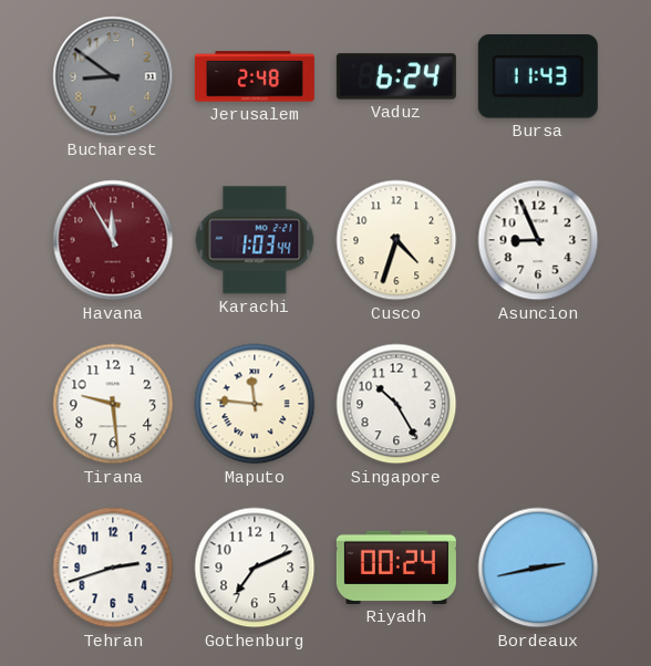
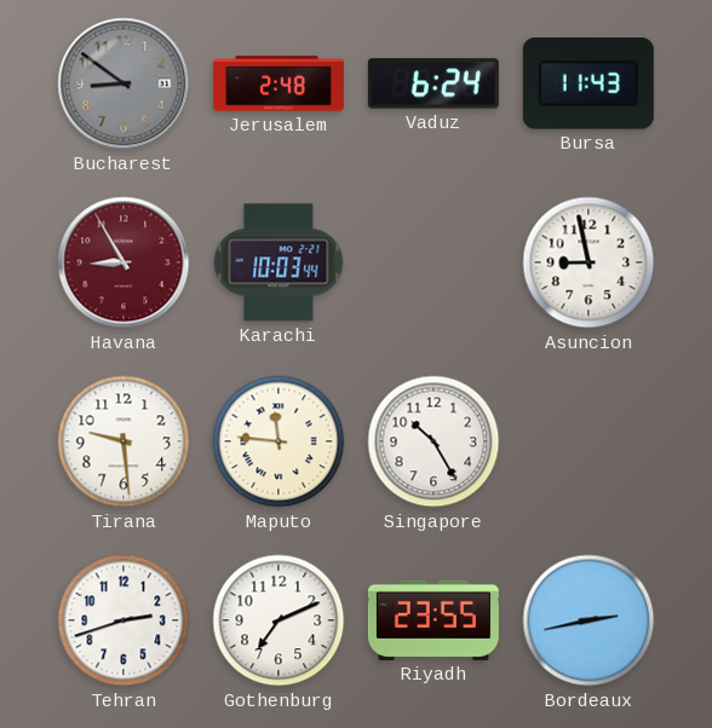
Havana: 11:55 -> 8:55
Karachi: 1:03 -> 10:03
Cusco: 4:33 -> none
Asuncion: 8:56 -> 8:58
Riyadh: 00:24 -> 23:55
